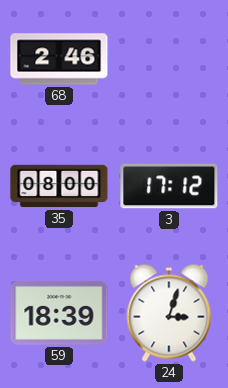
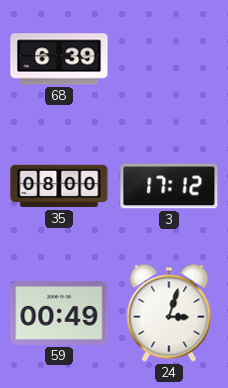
68: 2:46 -> 6:39
59: 18:39 -> 00:49
